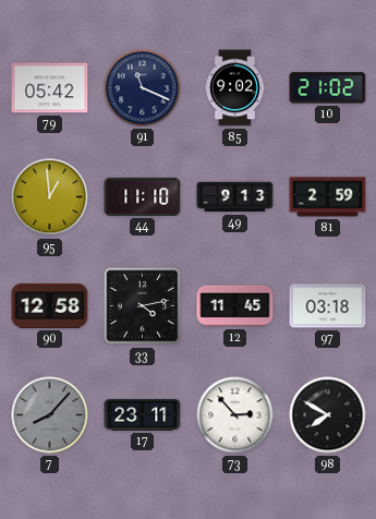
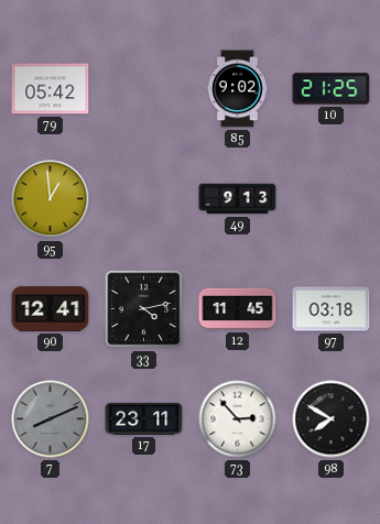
91: 11:19 -> none
10: 21:02 -> 21:25
44: 11:10 -> none
81: 2:59 -> none
90: 12:58 -> 12:41
7: 8:07 -> 8:11
